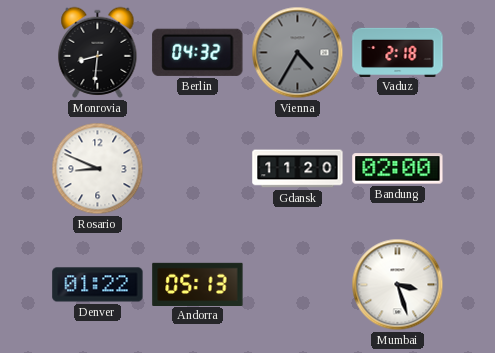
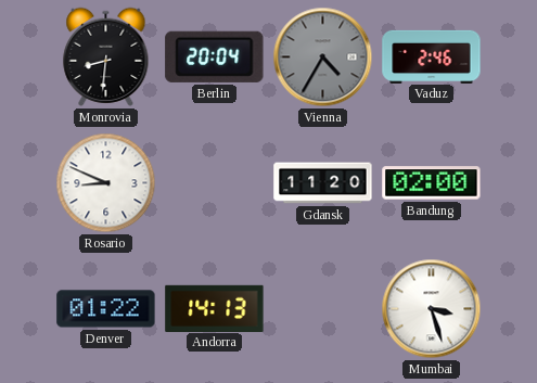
Berlin: 04:32 -> 20:04
Vaduz: 2:18 -> 2:46
Andorra: 05:13 -> 14:13
